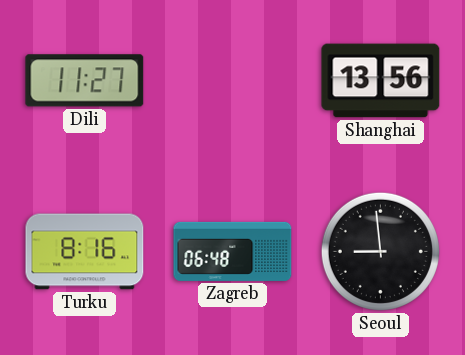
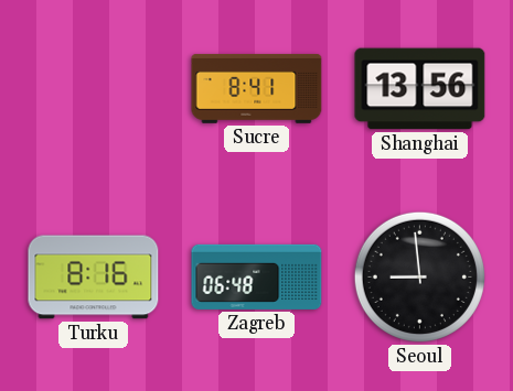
Dili: 11:27 -> none
Sucre: none -> 8:41
